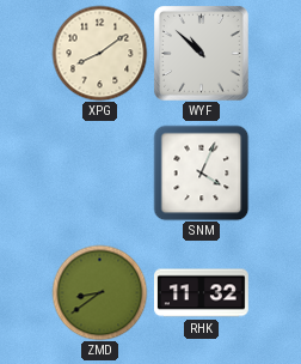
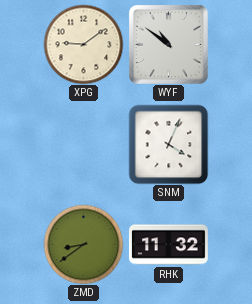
XPG: 8:09 -> 9:09
WYF: 10:52 -> 10:51
